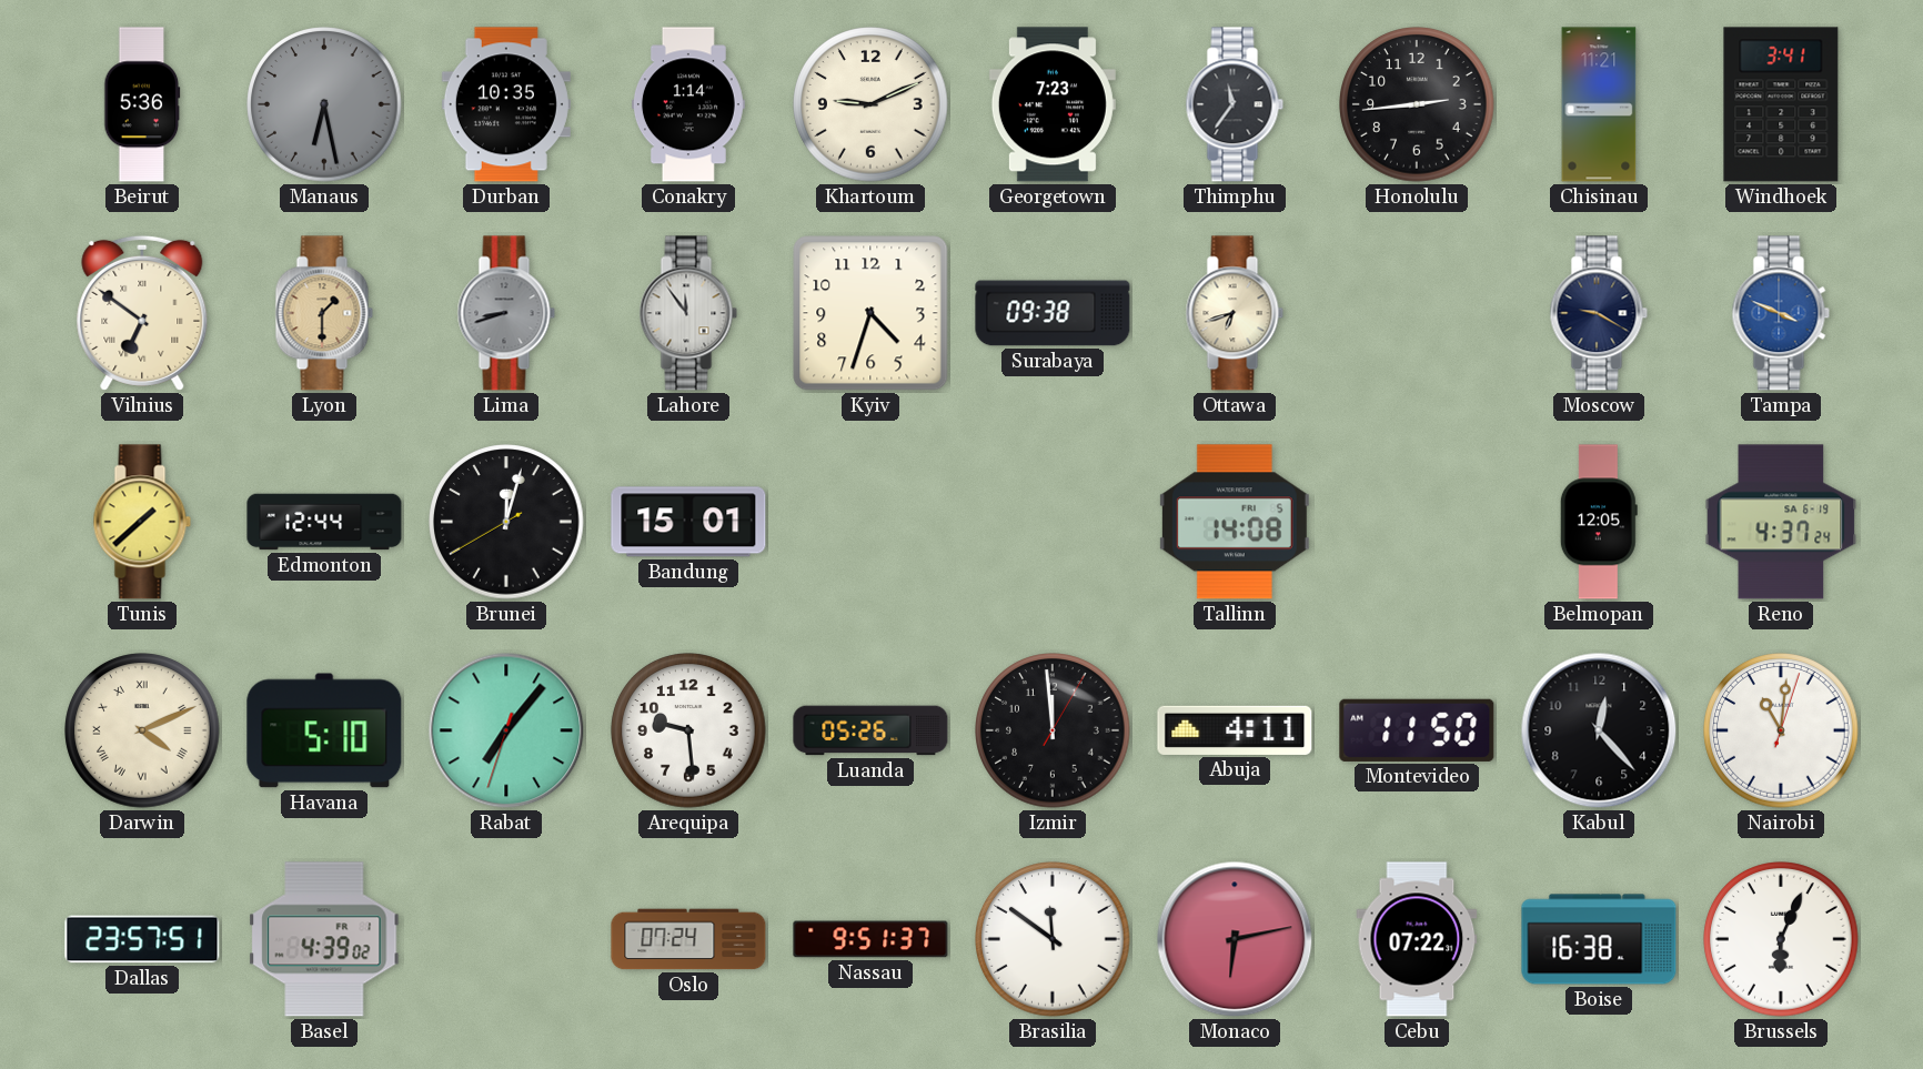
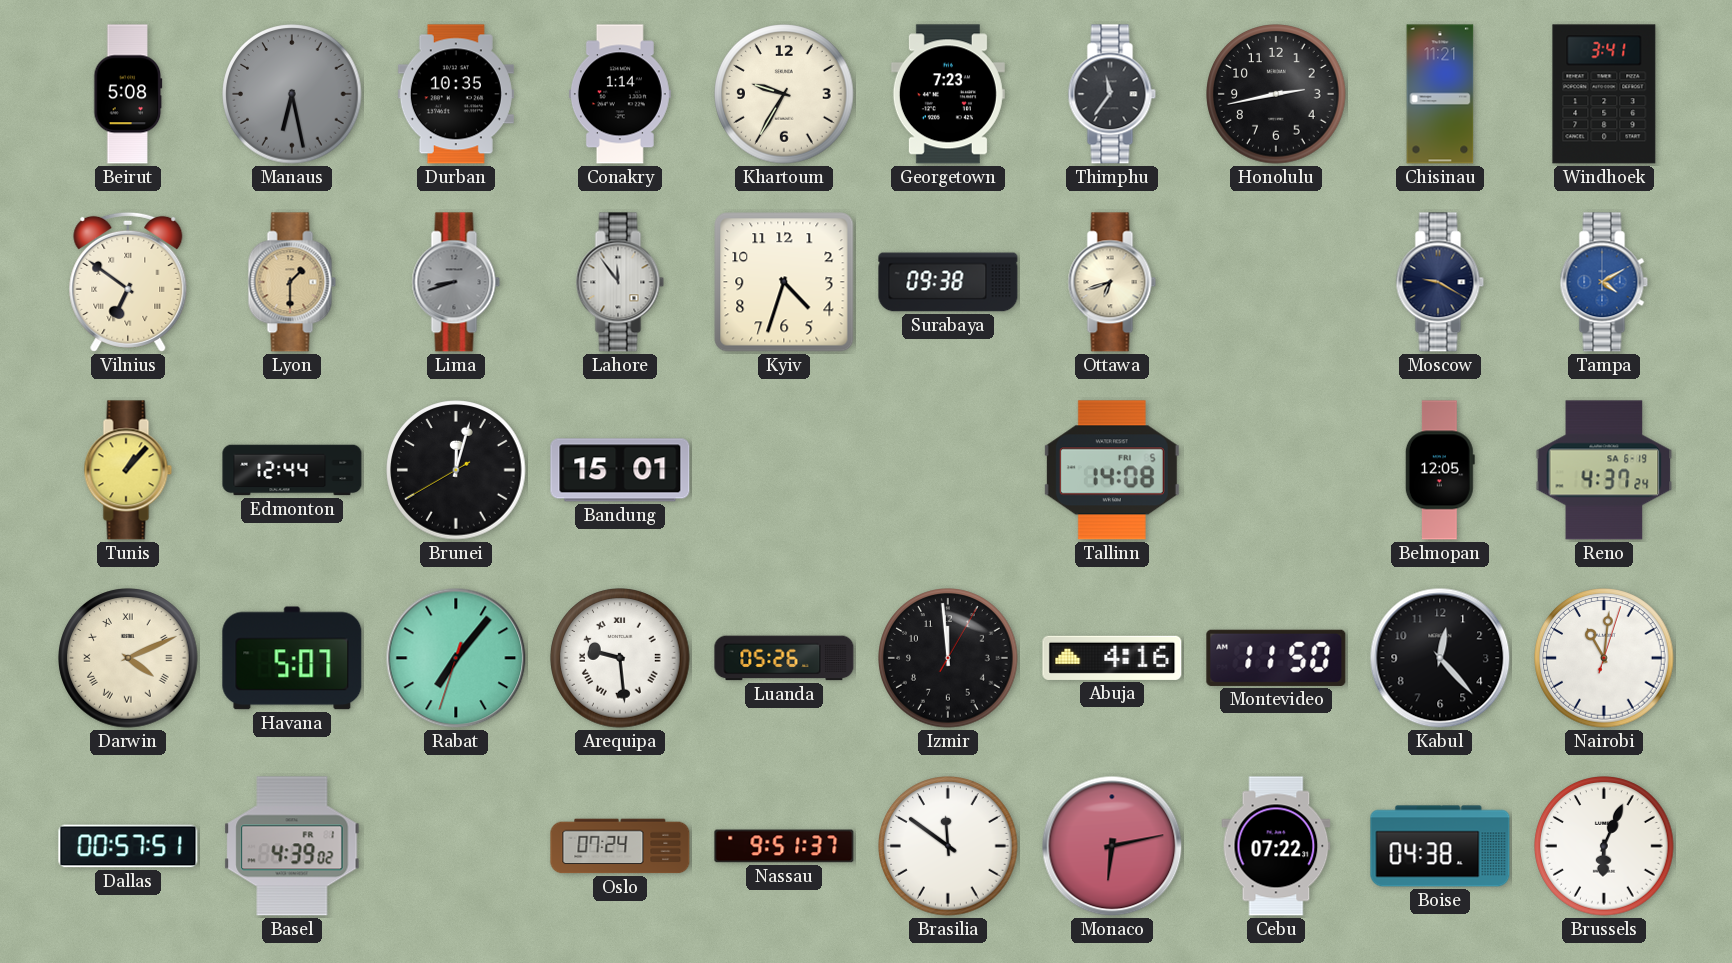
Beirut: 5:36 -> 5:08
Khartoum: 9:11 -> 9:35
Honolulu: 2:44 -> 2:43
Tampa: 3:49 -> 4:10
Tunis: 1:38 -> 1:07
Havana: 5:10 -> 5:07
Arequipa numerals: Arabic -> Roman
Abuja: 4:11 -> 4:16
Dallas: 23:57 -> 00:57
Boise: 16:38 -> 04:38
